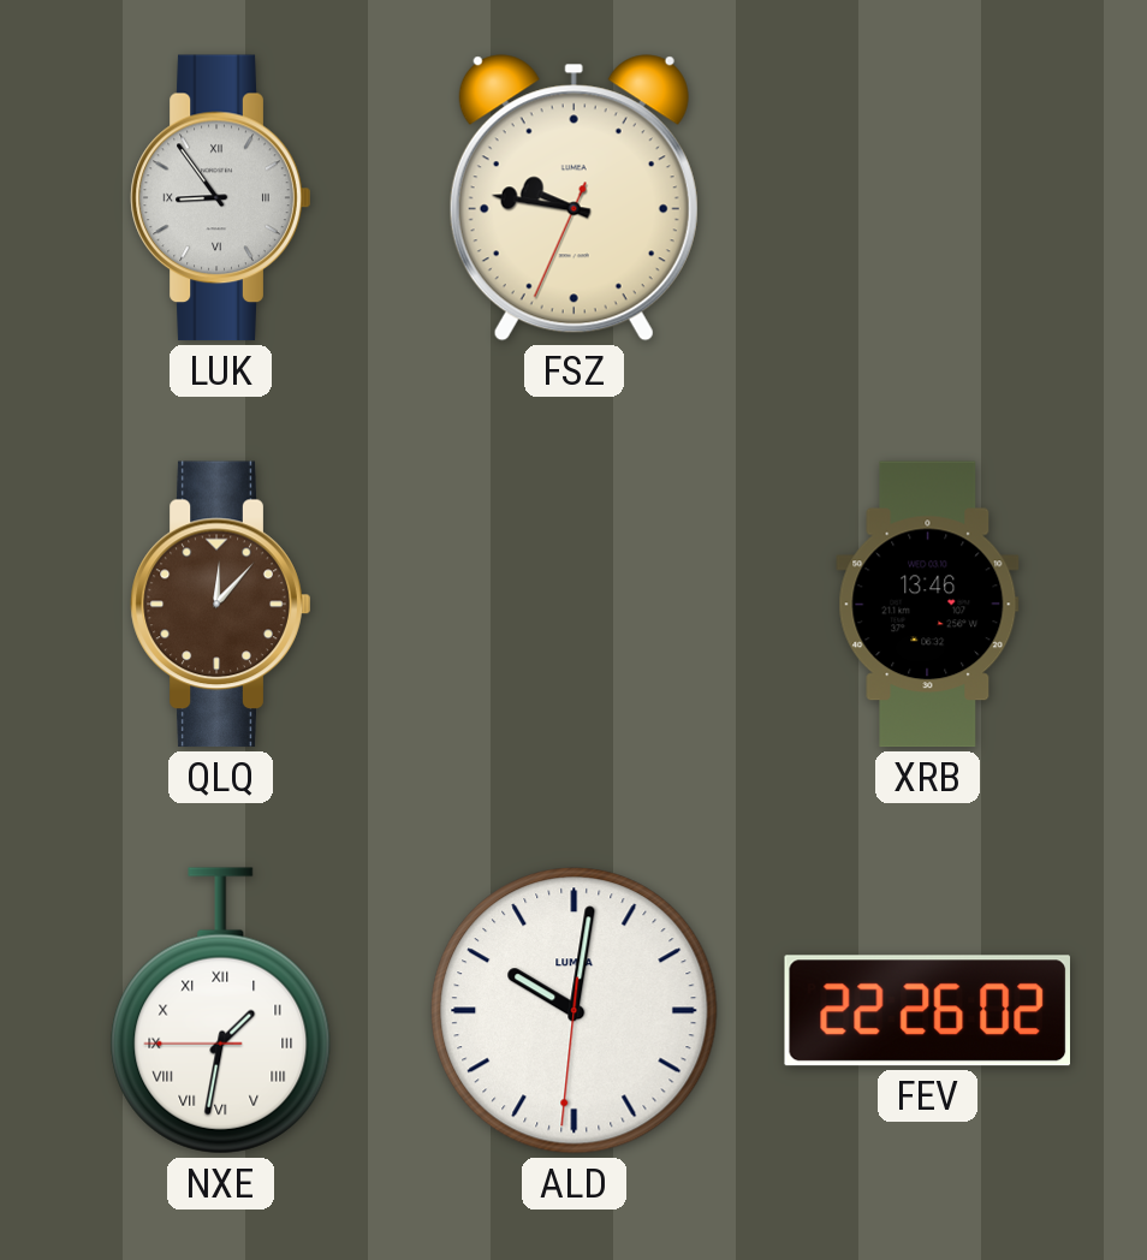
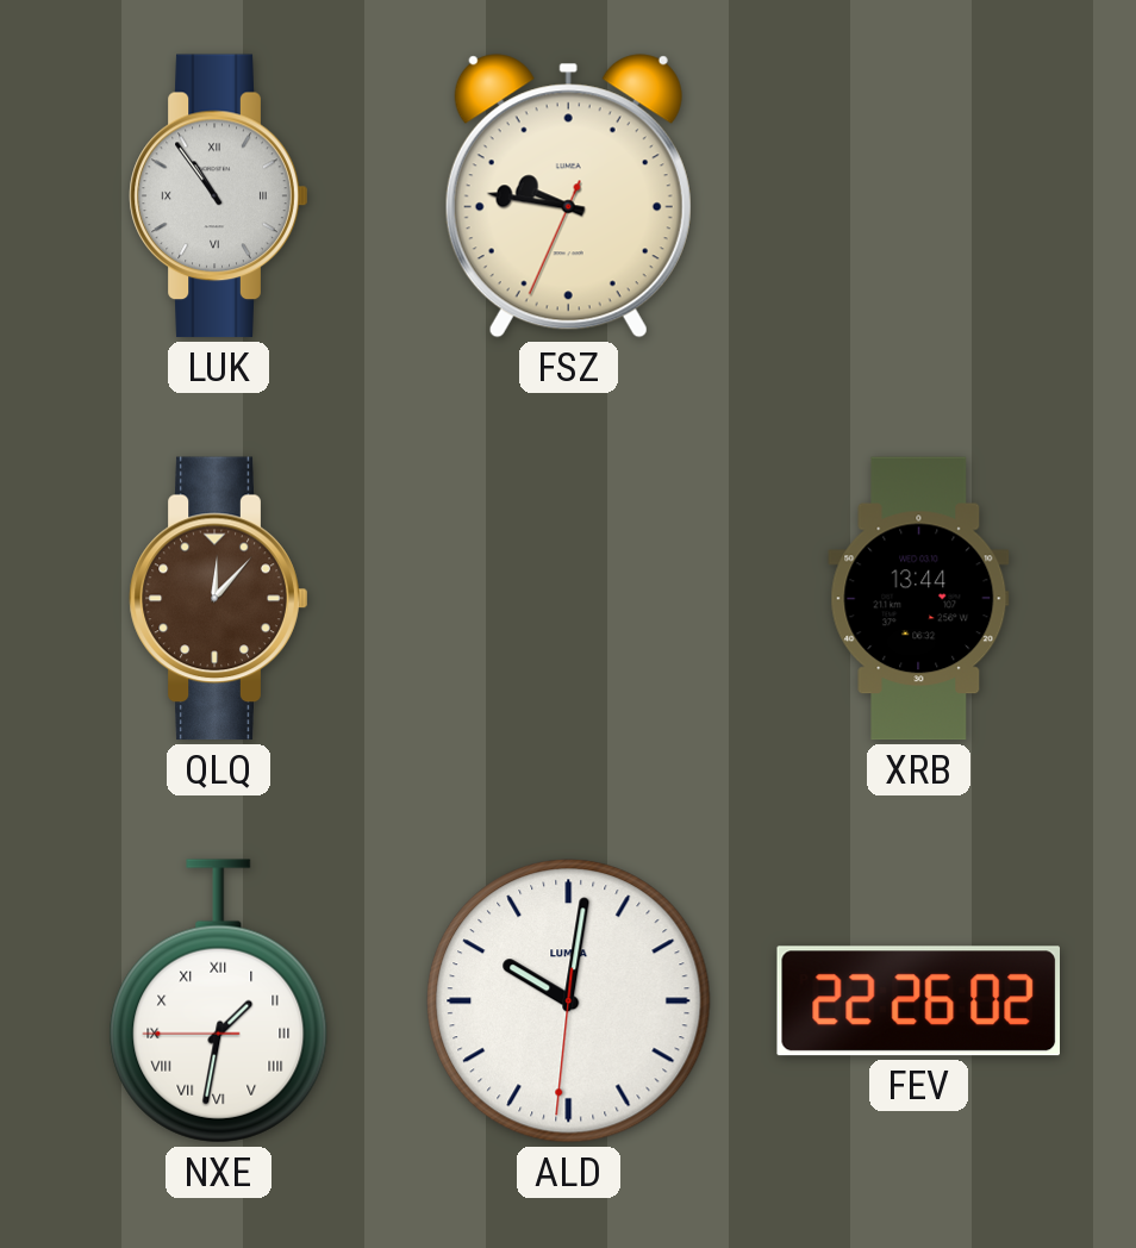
LUK: 8:54 -> 10:54
XRB: 13:46 -> 13:44
